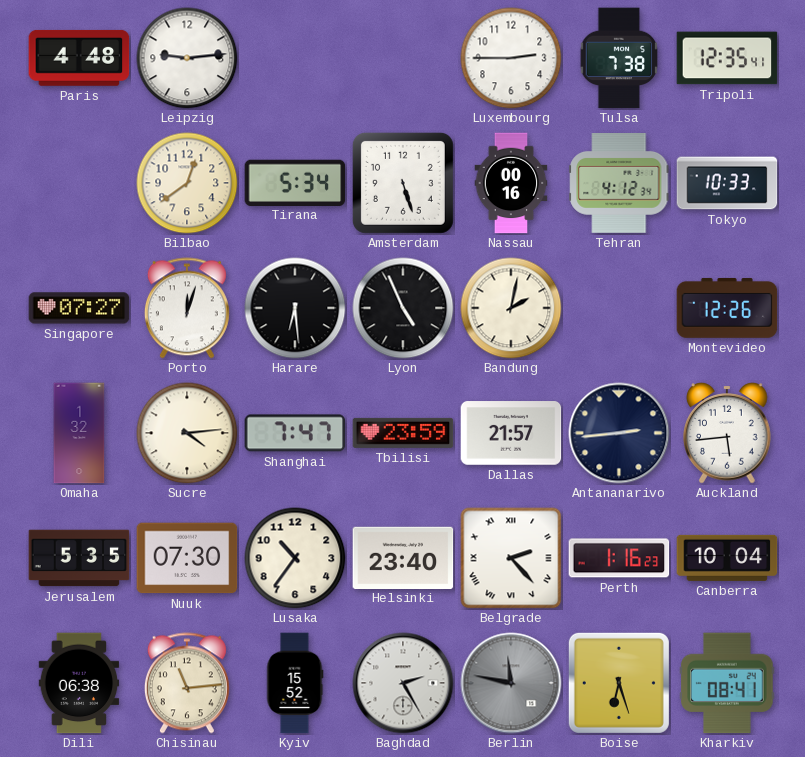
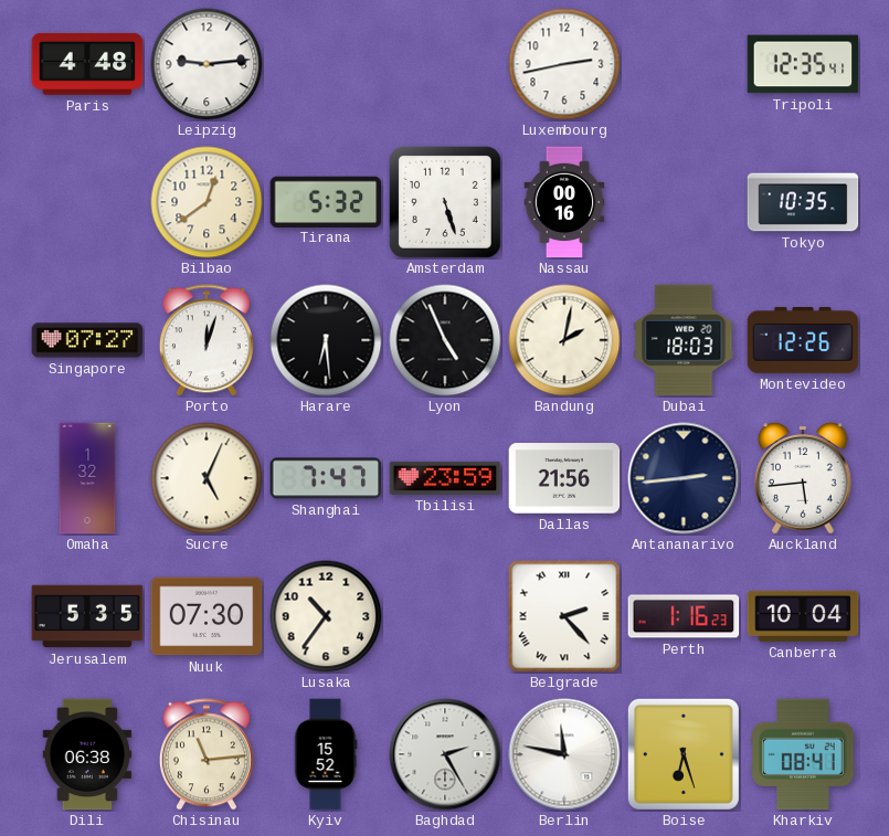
Luxembourg: 2:45 -> 2:43
Tulsa: 7:38 -> none
Tirana: 5:34 -> 5:32
Tehran: 4:12 -> none
Tokyo: 10:33 -> 10:35
Dubai: none -> 18:03
Sucre: 4:14 -> 5:04
Dallas: 21:57 -> 21:56
Helsinki: 23:40 -> none
Berlin dial: grey -> white
